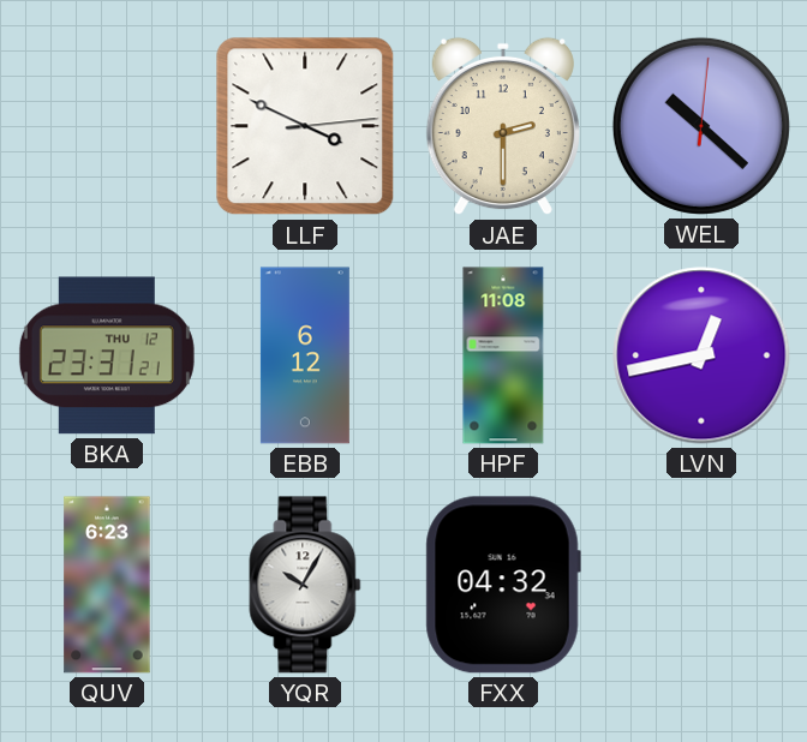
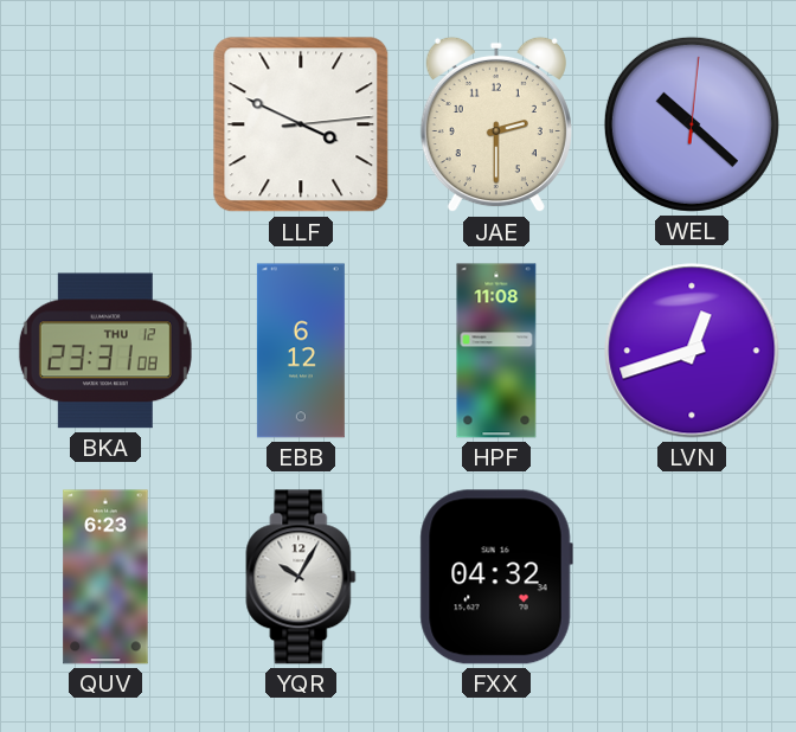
BKA: 23:31:21 -> 23:31:08
LVN: 12:43 -> 12:42
